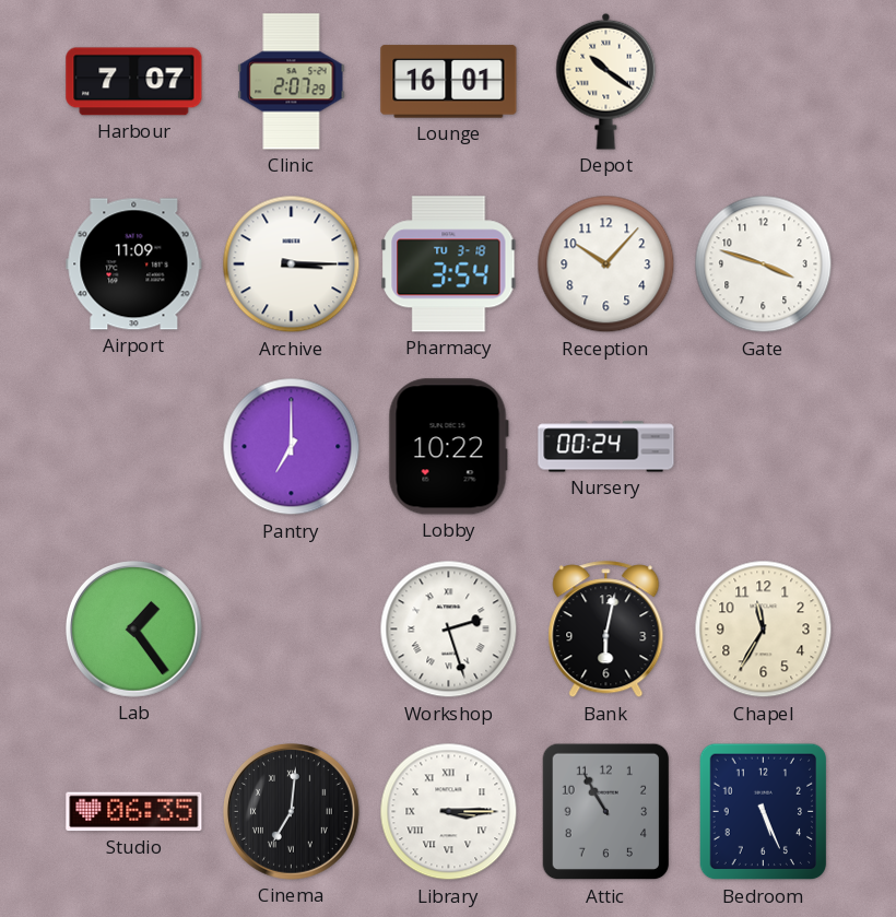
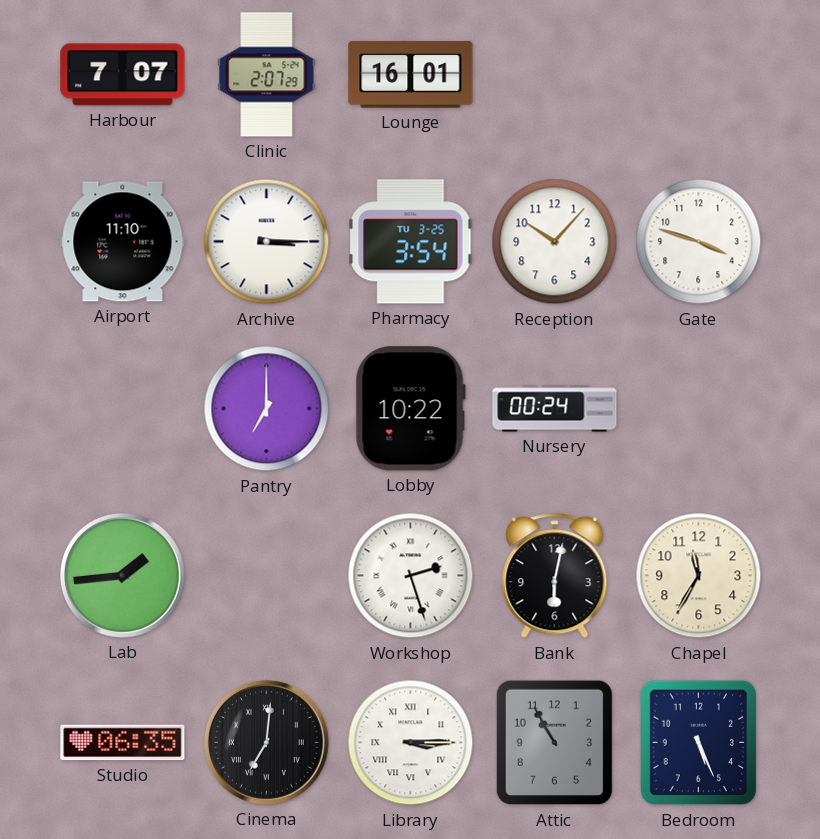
Depot: 10:21 -> none
Airport: 11:09 -> 11:10
Pharmacy date: TU 3-18 -> TU 3-25
Lab: 1:24 -> 1:44
